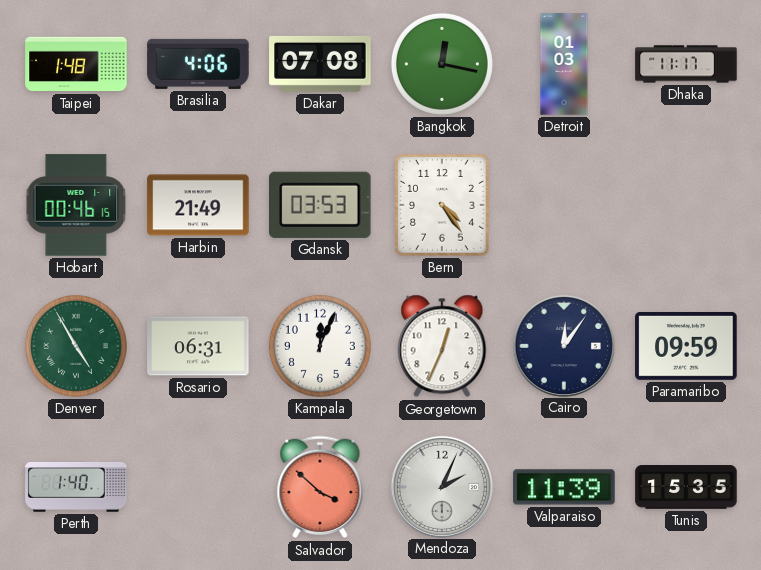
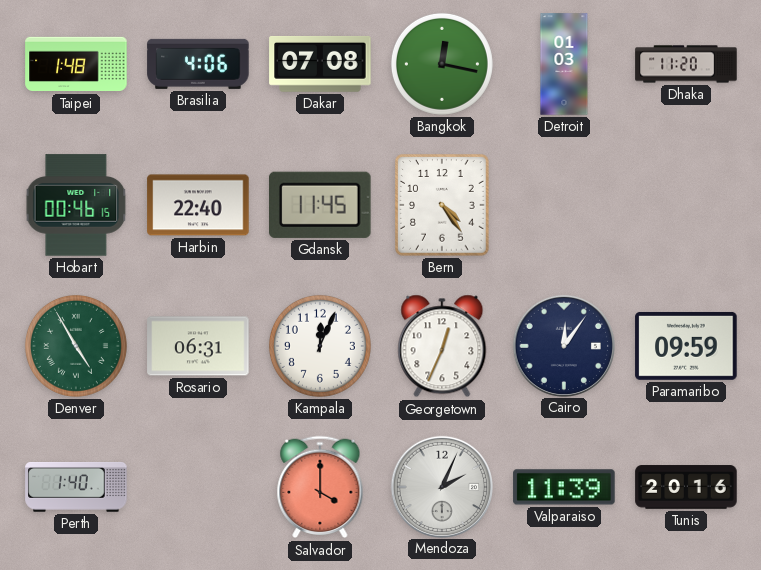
Dhaka: 11:17 -> 11:20
Harbin: 21:49 -> 22:40
Gdansk: 03:53 -> 11:45
Salvador: 3:52 -> 4:00
Tunis: 15:35 -> 20:16
